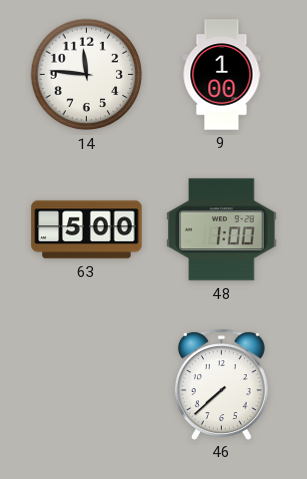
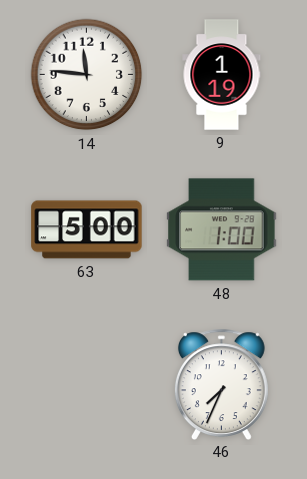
9: 1:00 -> 1:19
46: 7:38 -> 7:34
